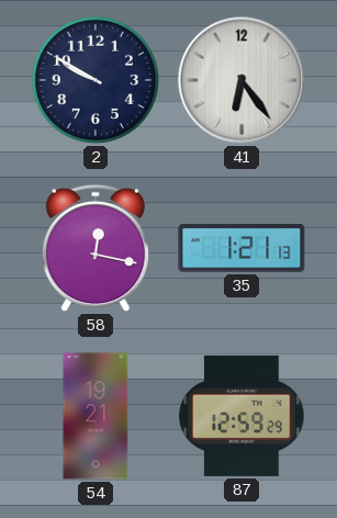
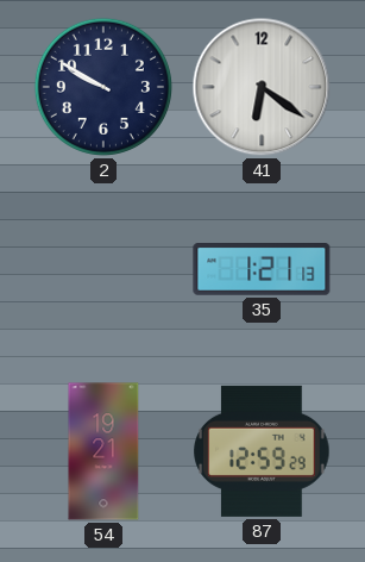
41: 6:24 -> 6:21
58: 12:17 -> none
